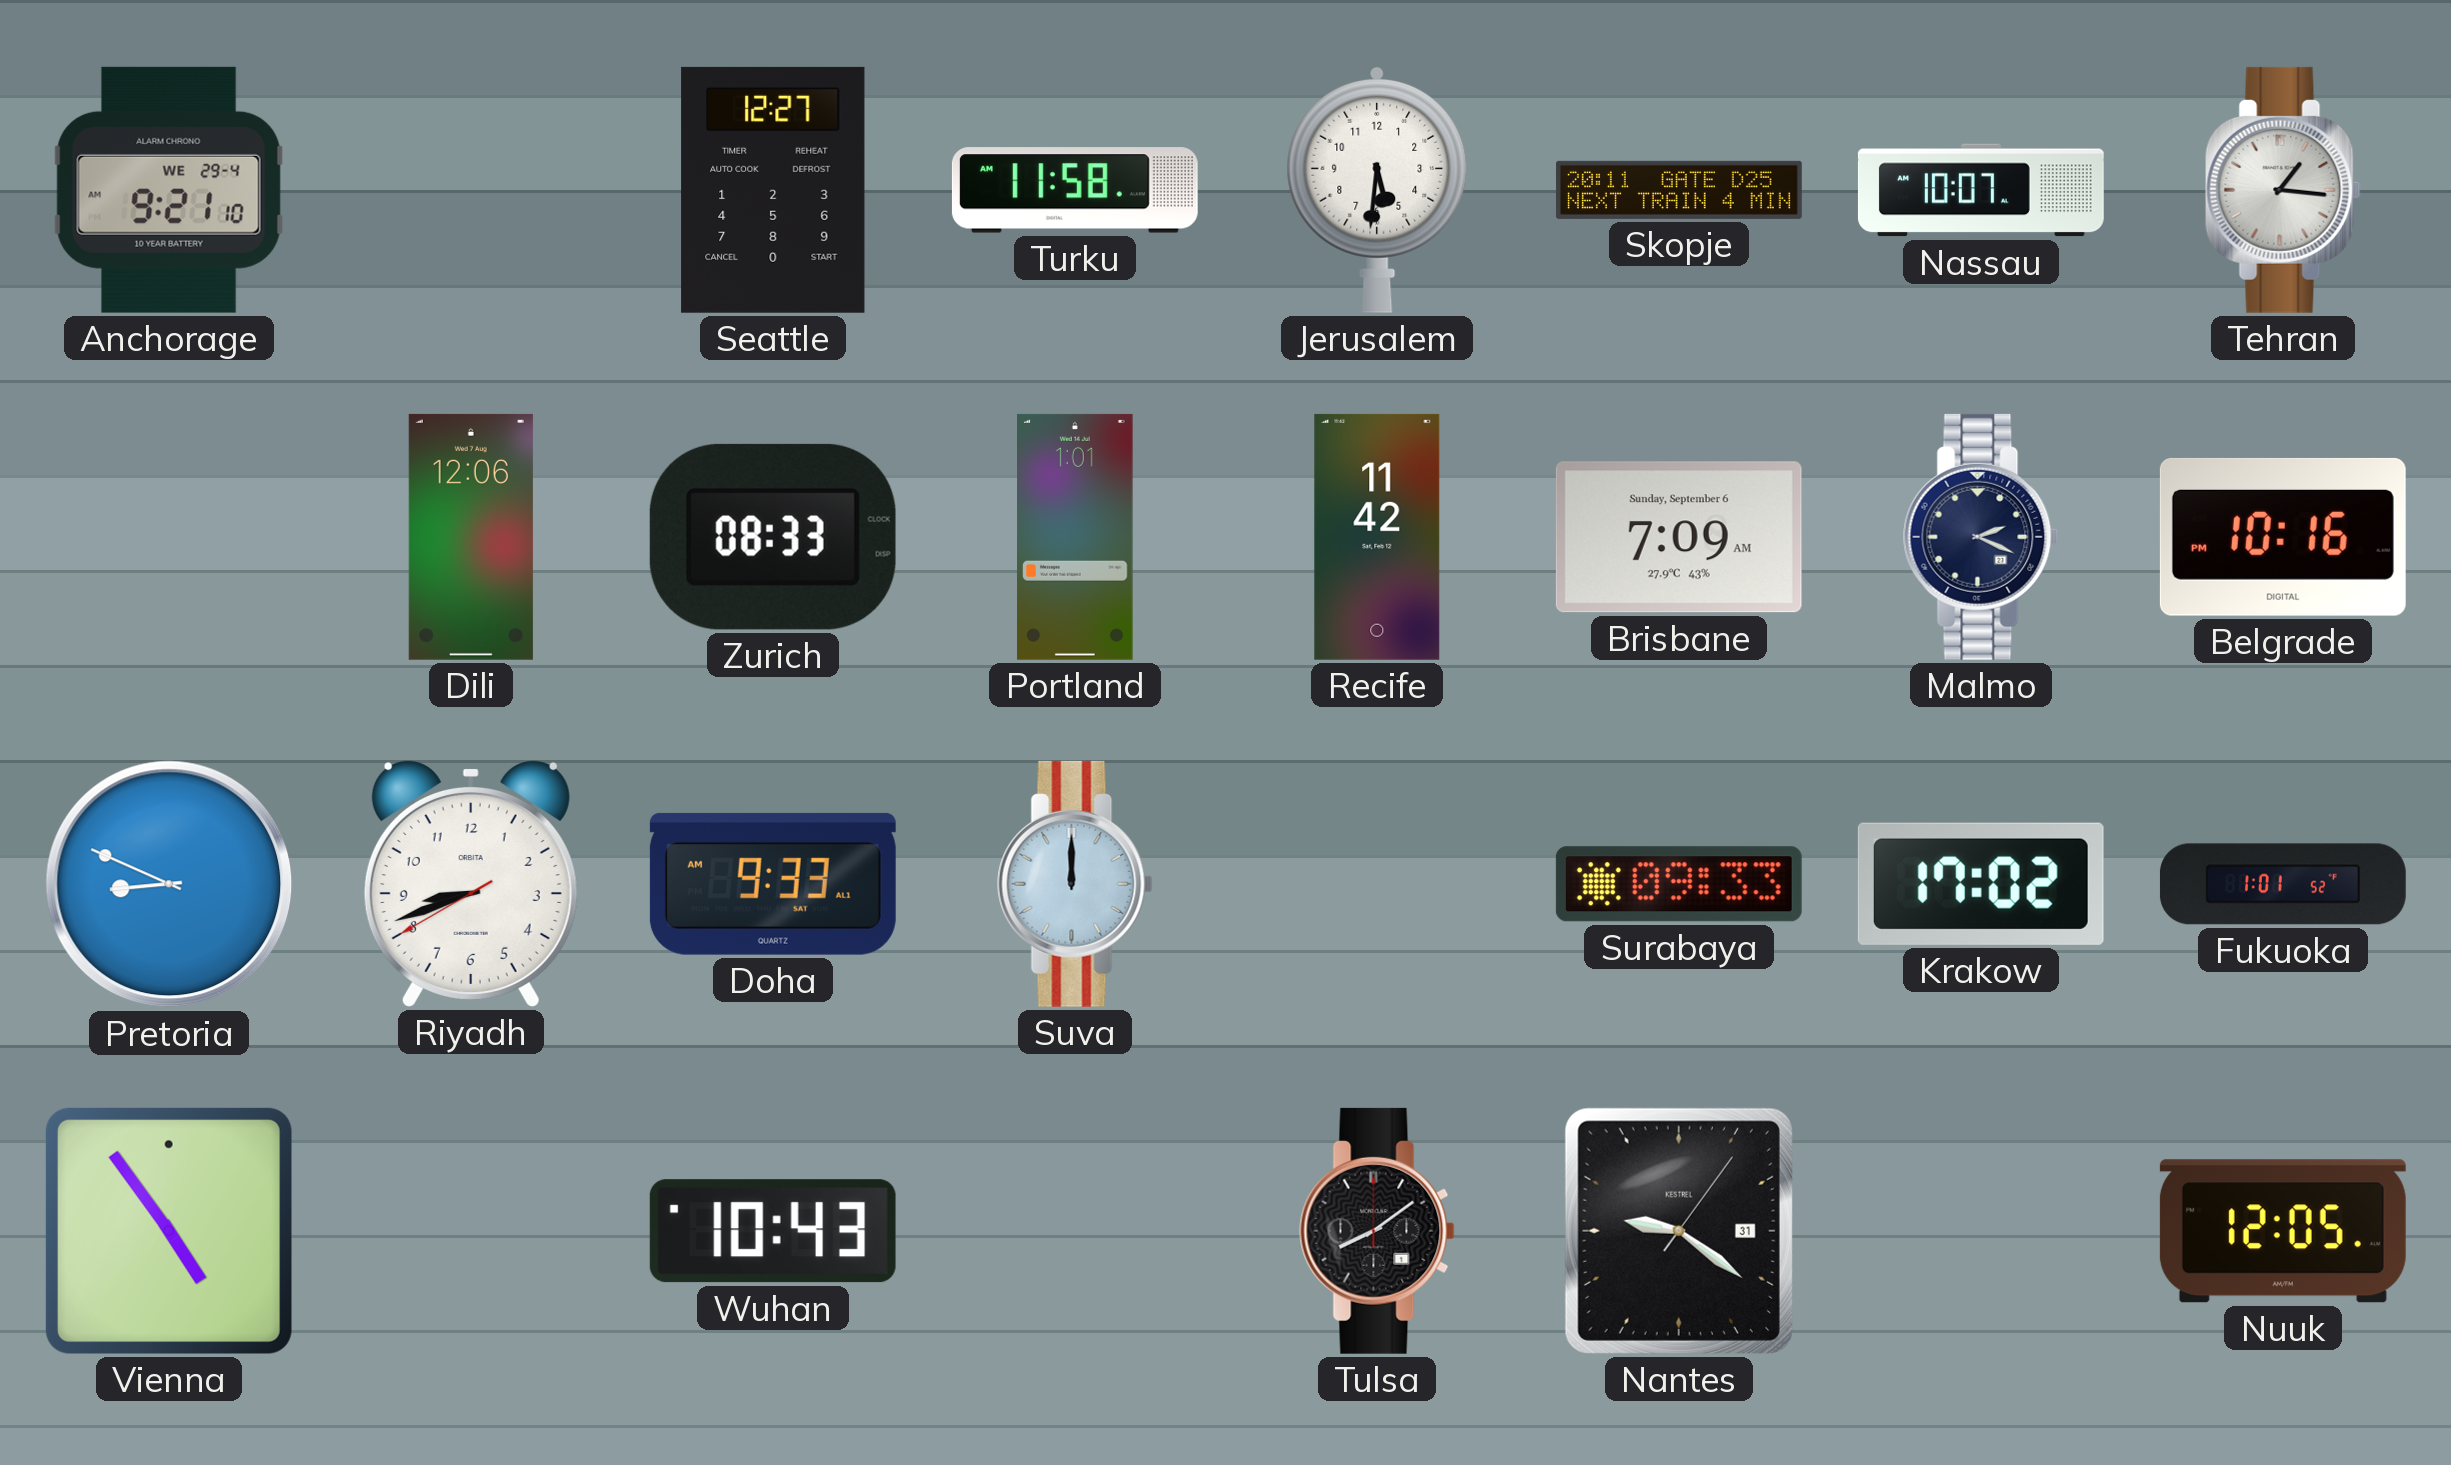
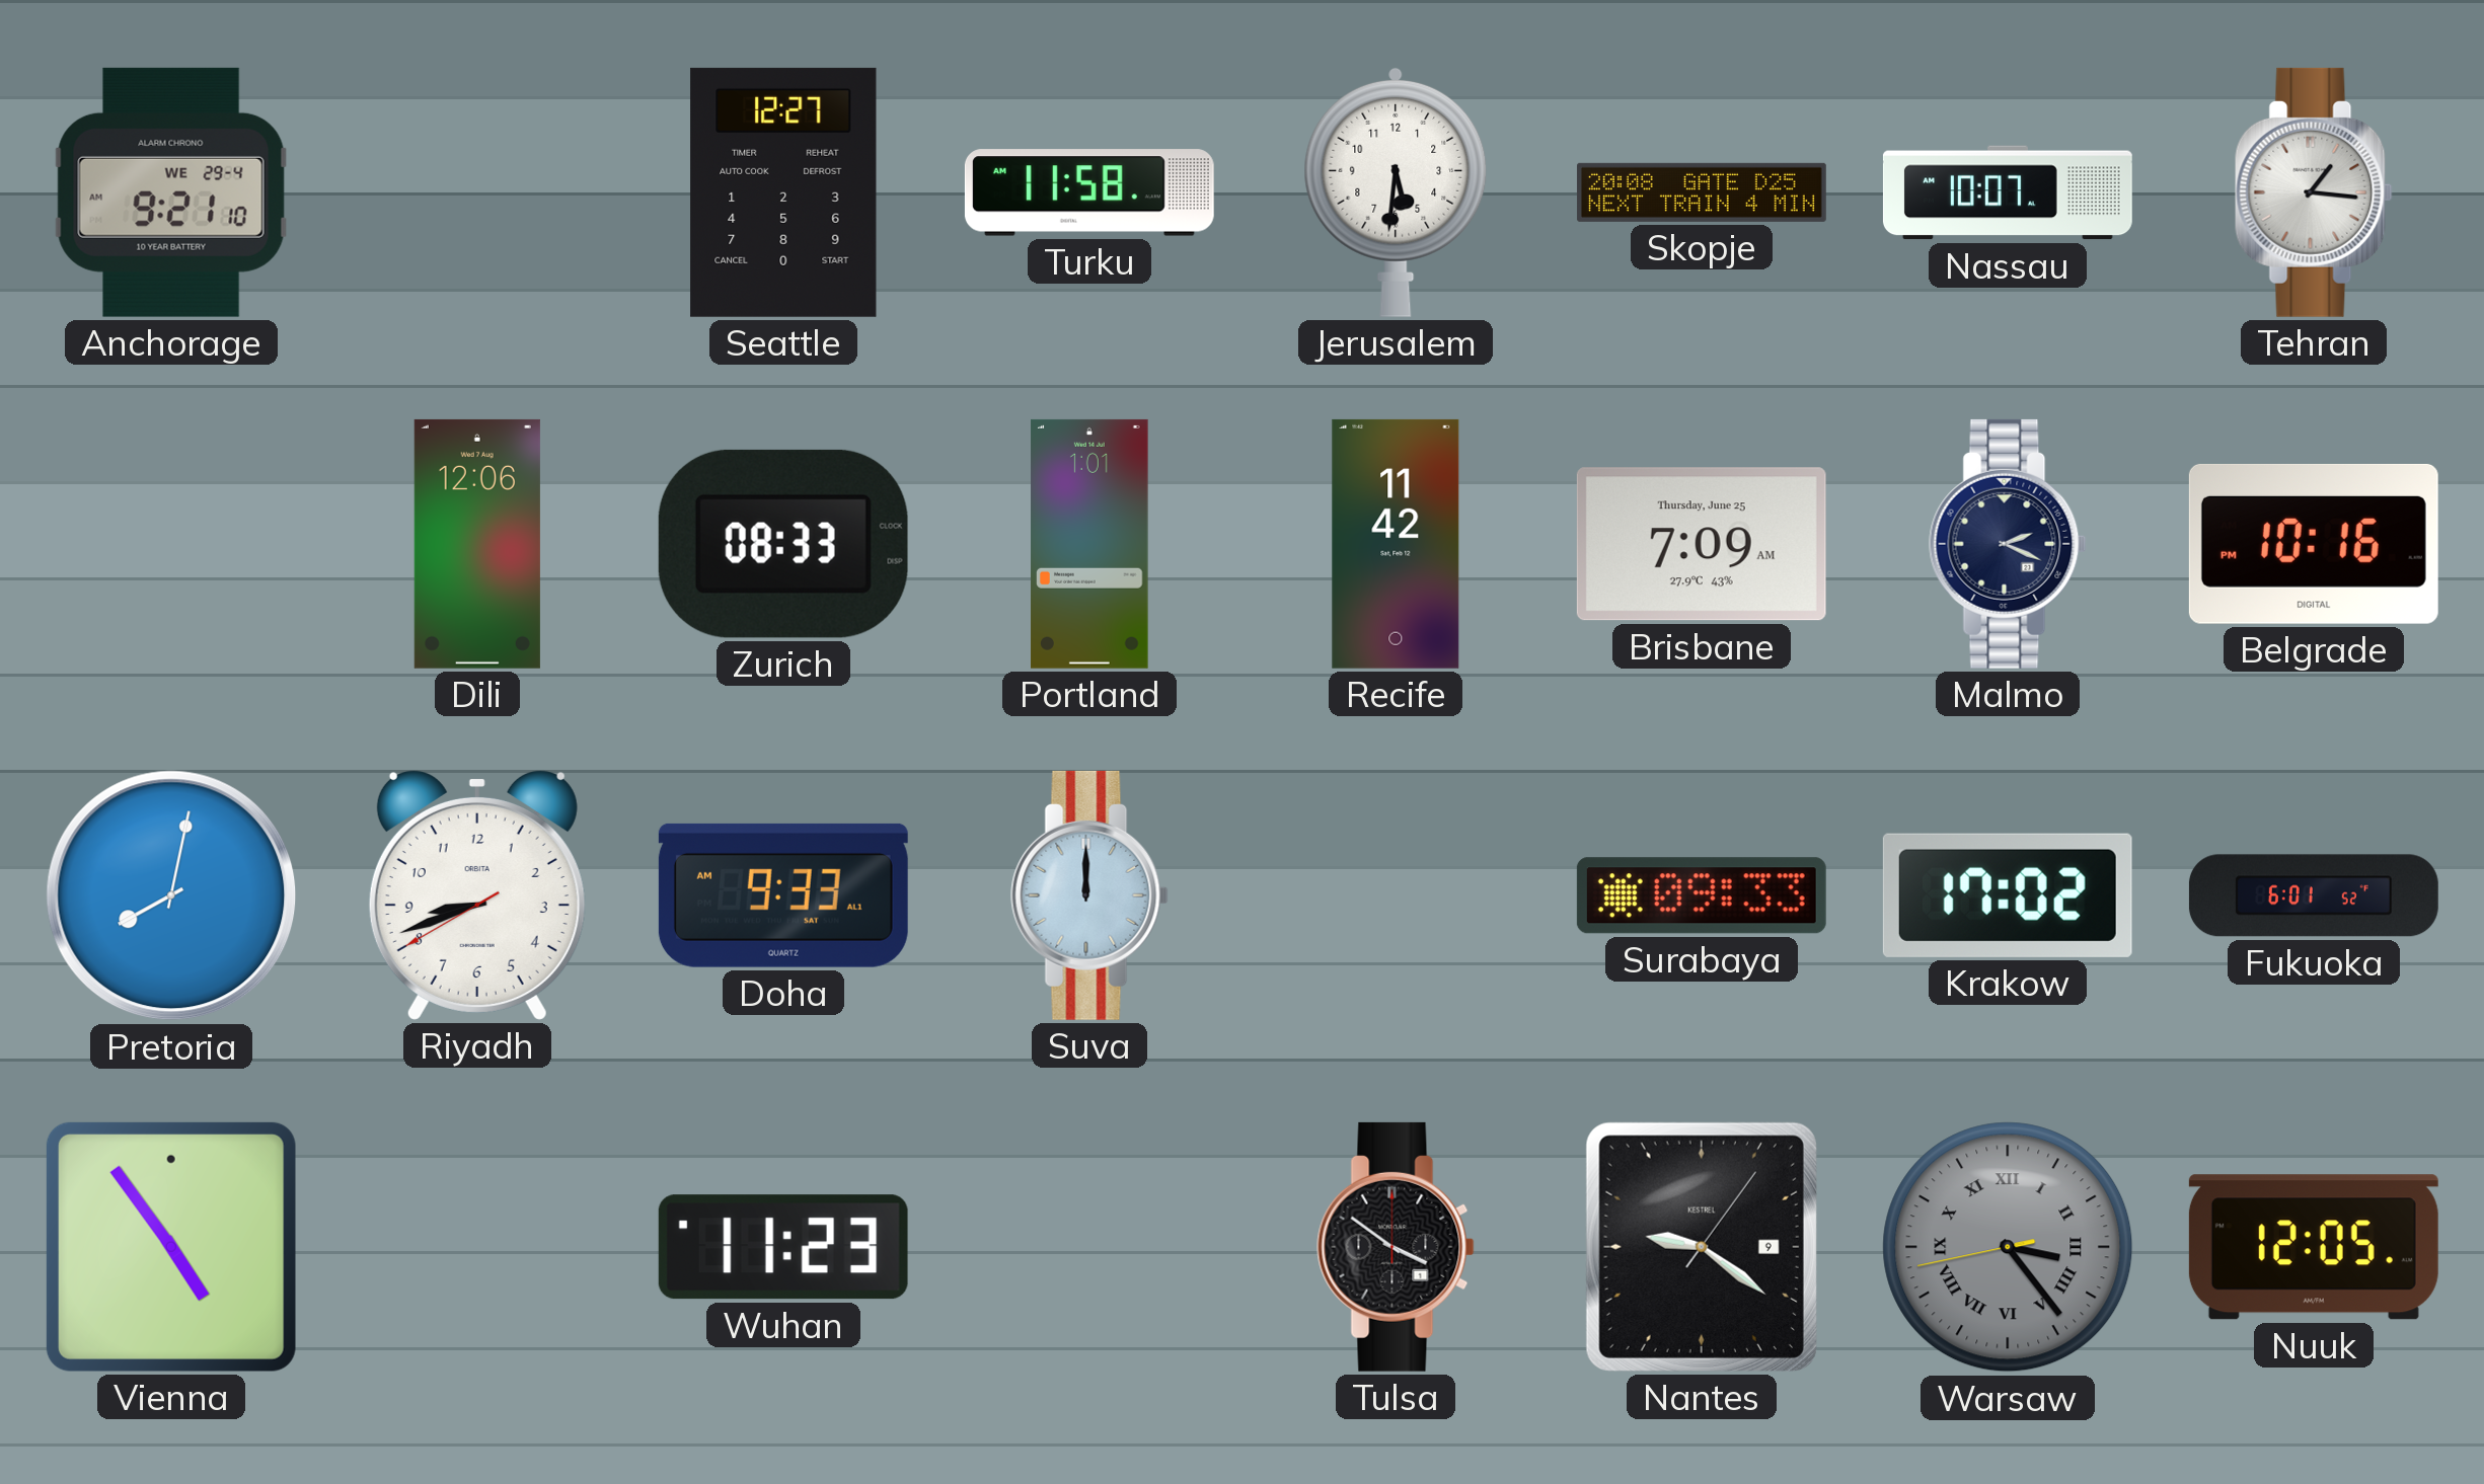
Skopje: 20:11 -> 20:08
Brisbane date: Sunday, September 6 -> Thursday, June 25
Pretoria: 8:49 -> 8:02
Fukuoka: 1:01 -> 6:01
Wuhan: 10:43 -> 11:23
Tulsa: 8:09 -> 3:51
Nantes date: 31 -> 9
Warsaw: none -> 3:23
